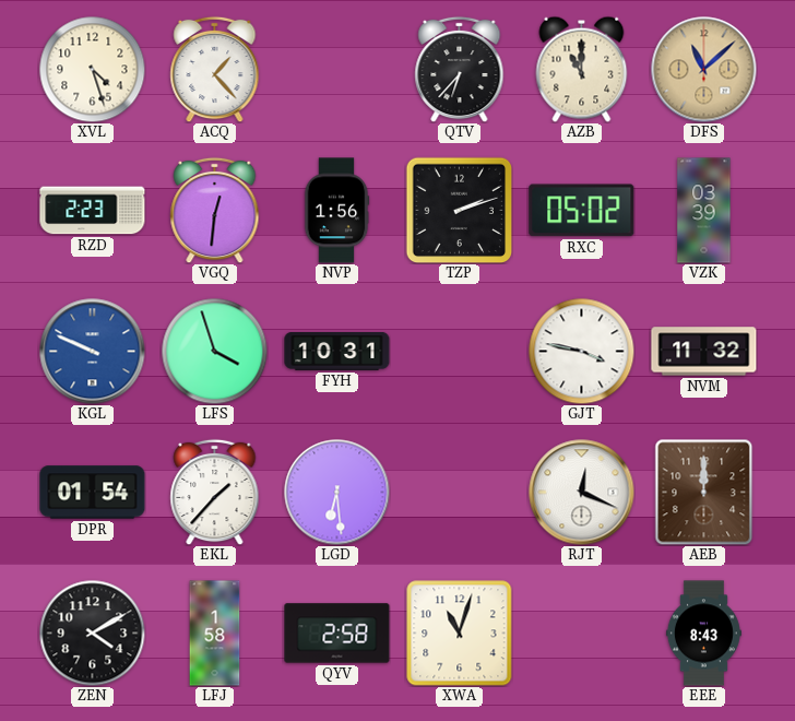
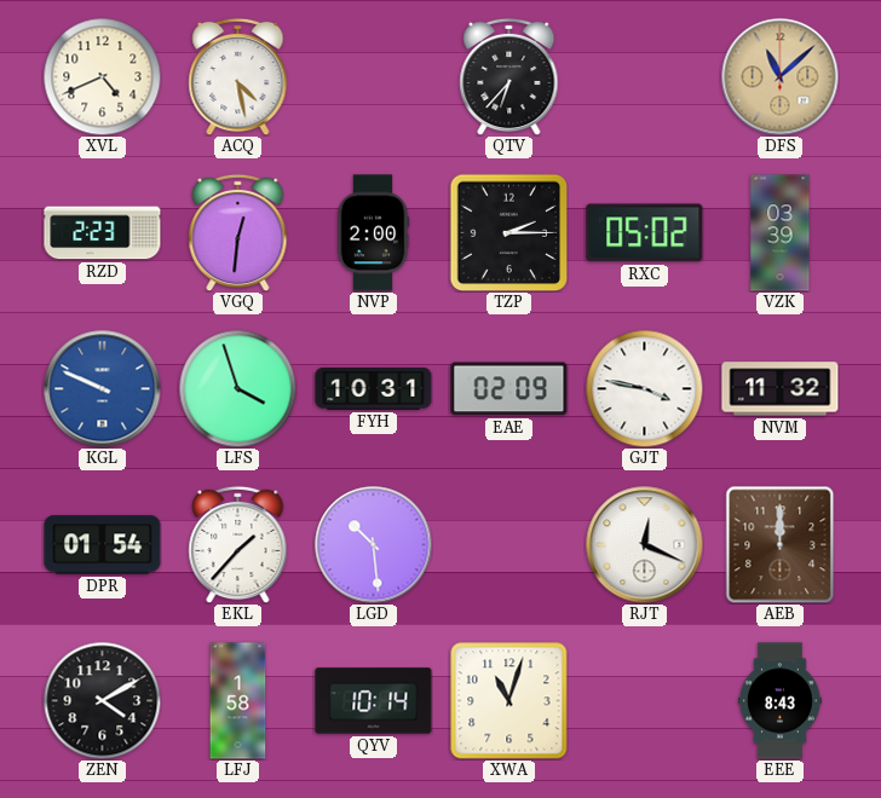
XVL: 4:27 -> 4:41
ACQ: 1:23 -> 4:28
AZB: 11:00 -> none
NVP: 1:56 -> 2:00
TZP: 2:12 -> 2:15
EAE: none -> 02:09
LGD: 6:29 -> 10:29
QYV: 2:58 -> 10:14
